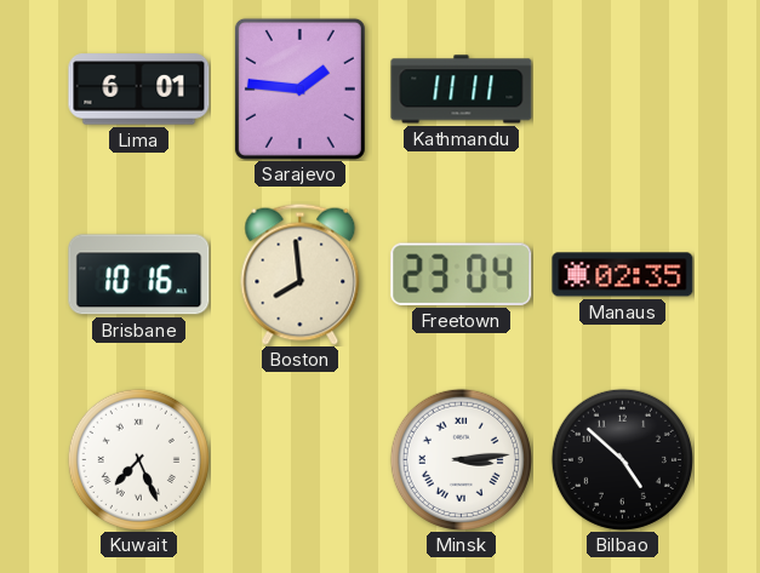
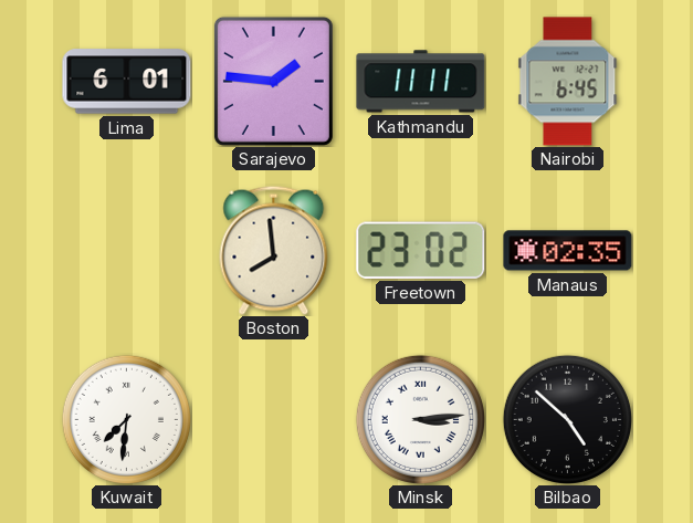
Nairobi: none -> 6:45
Brisbane: 10:16 -> none
Freetown: 23:04 -> 23:02
Kuwait: 7:26 -> 7:31
